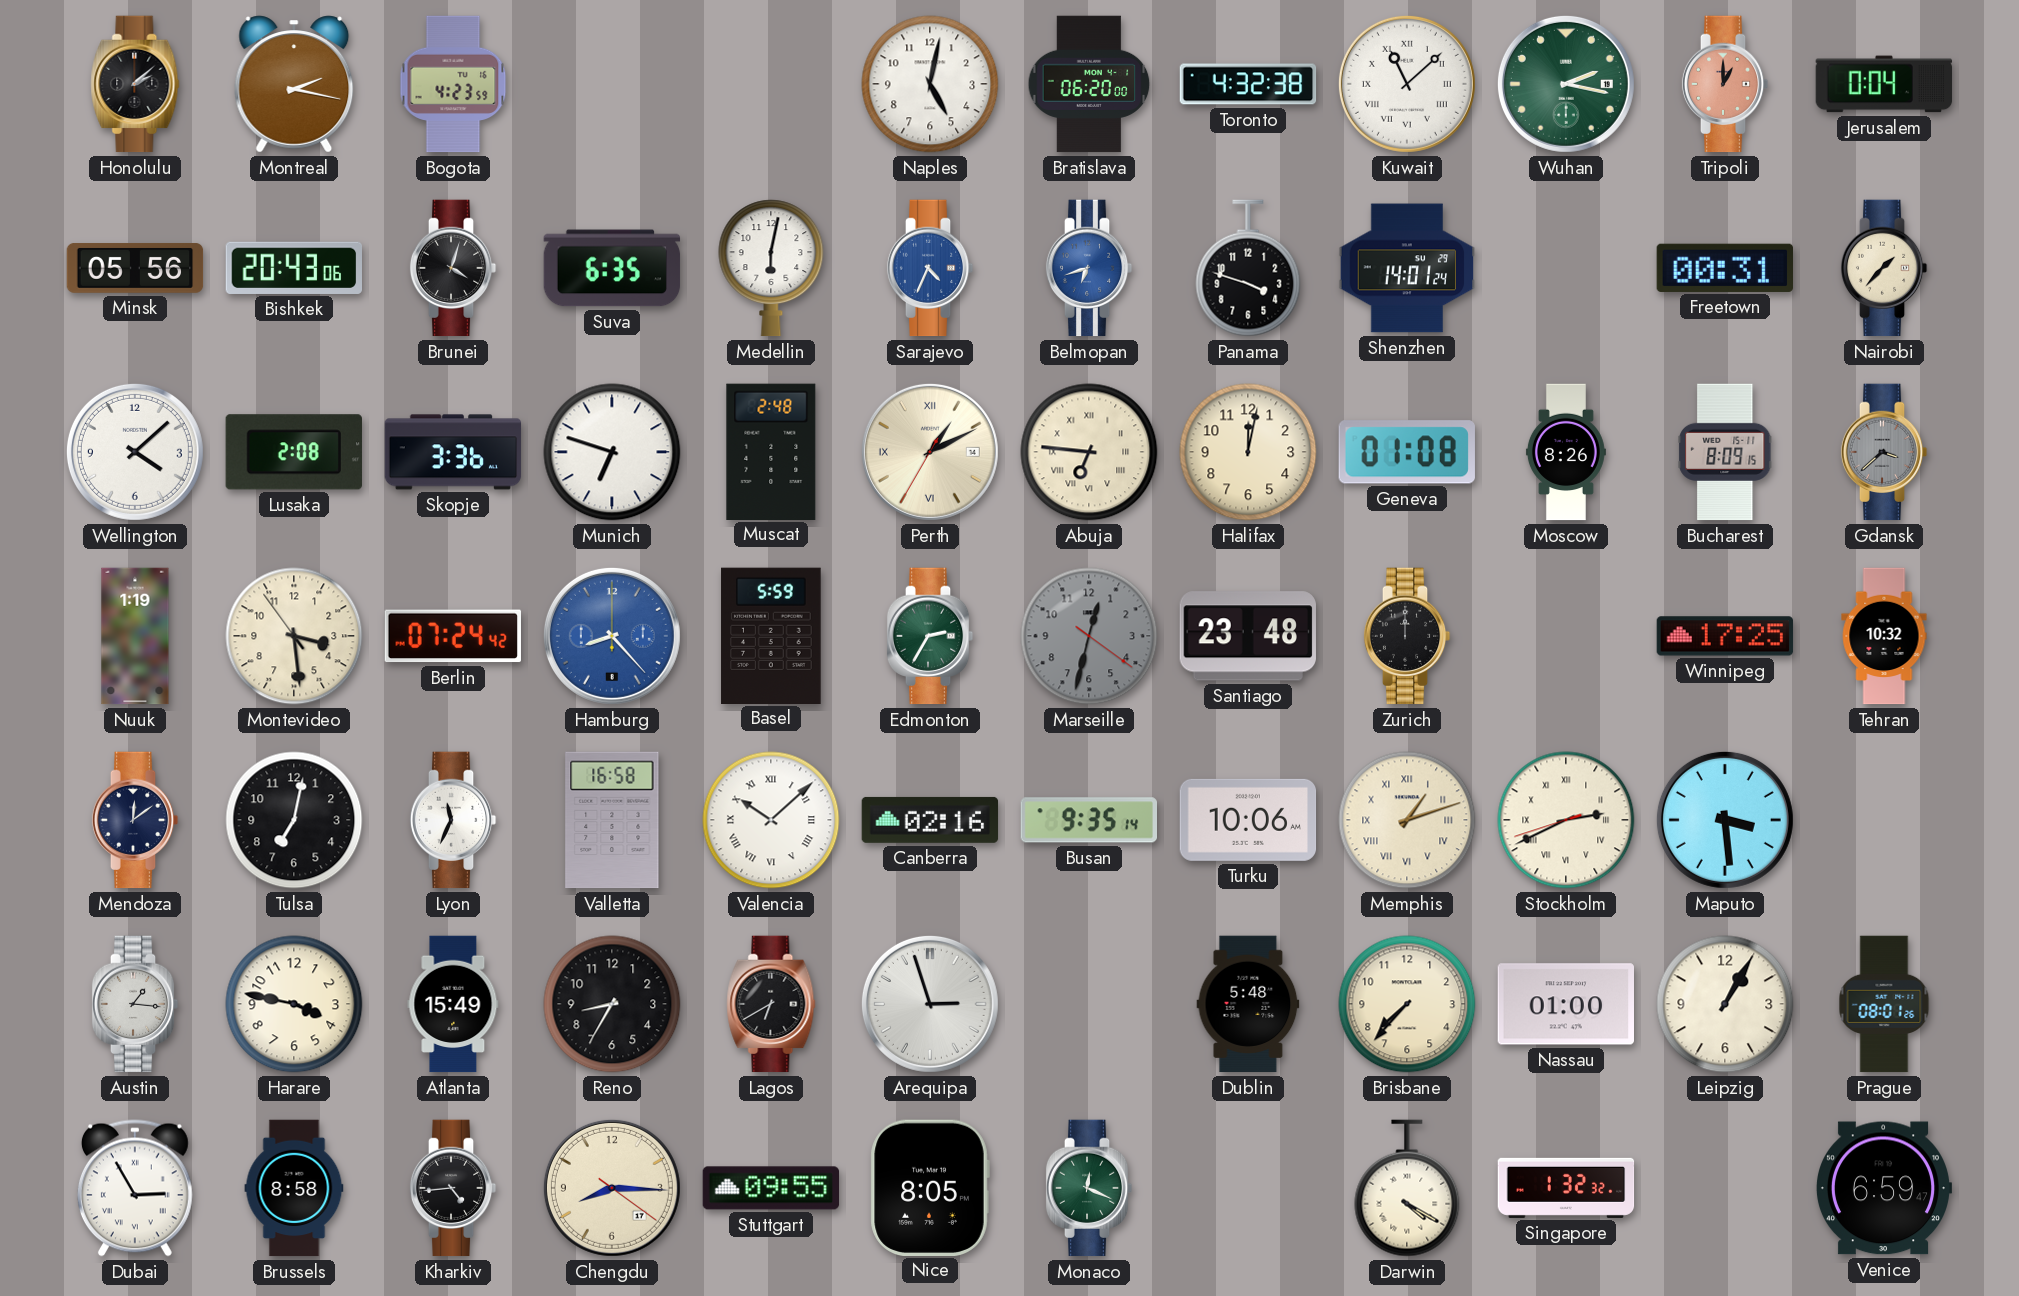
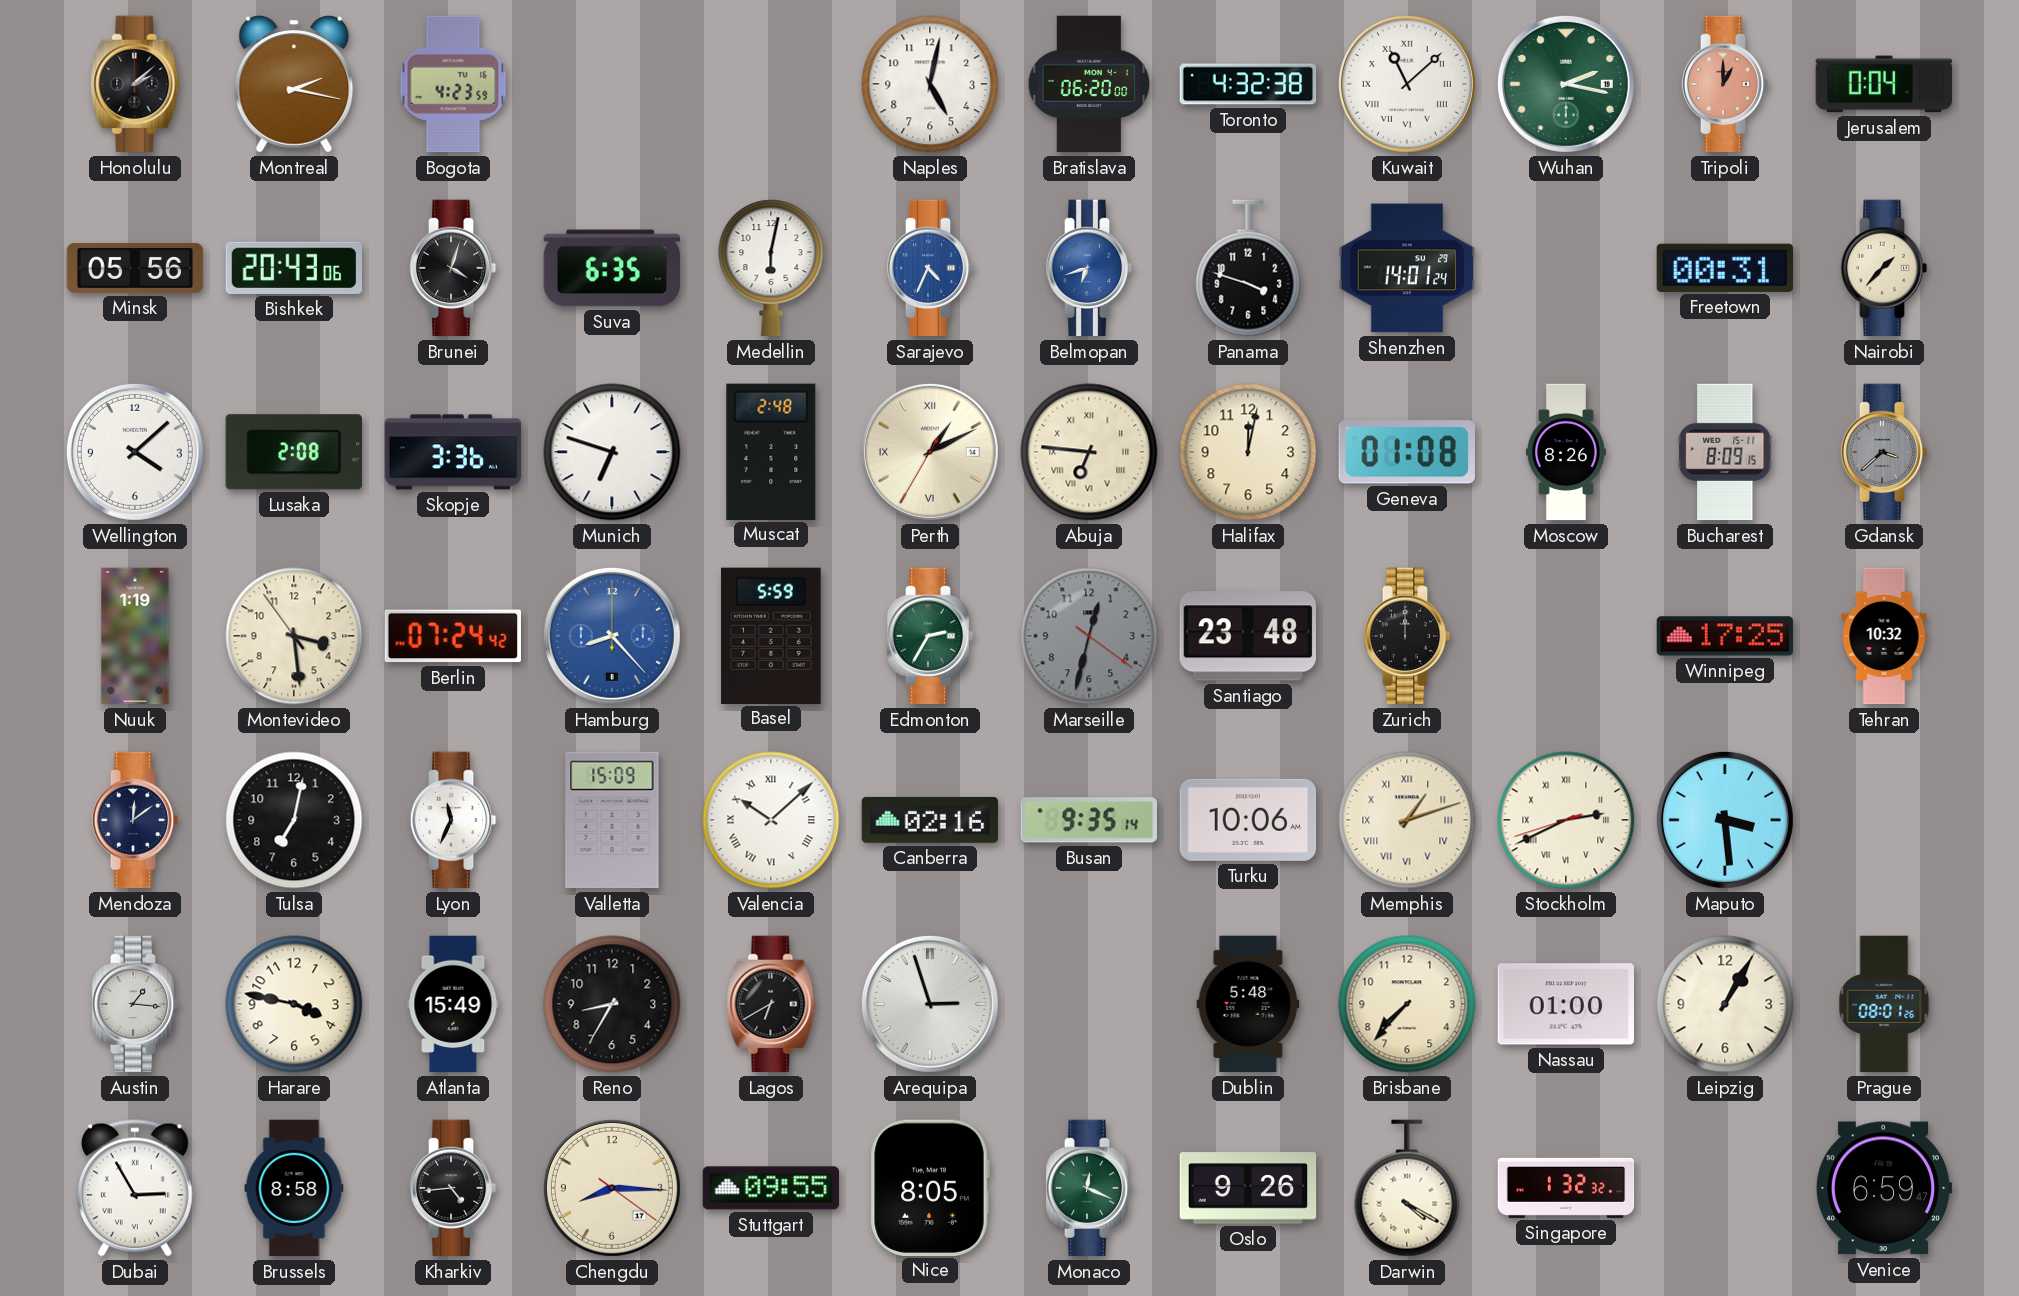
Valletta: 16:58 -> 15:09
Oslo: none -> 9:26
